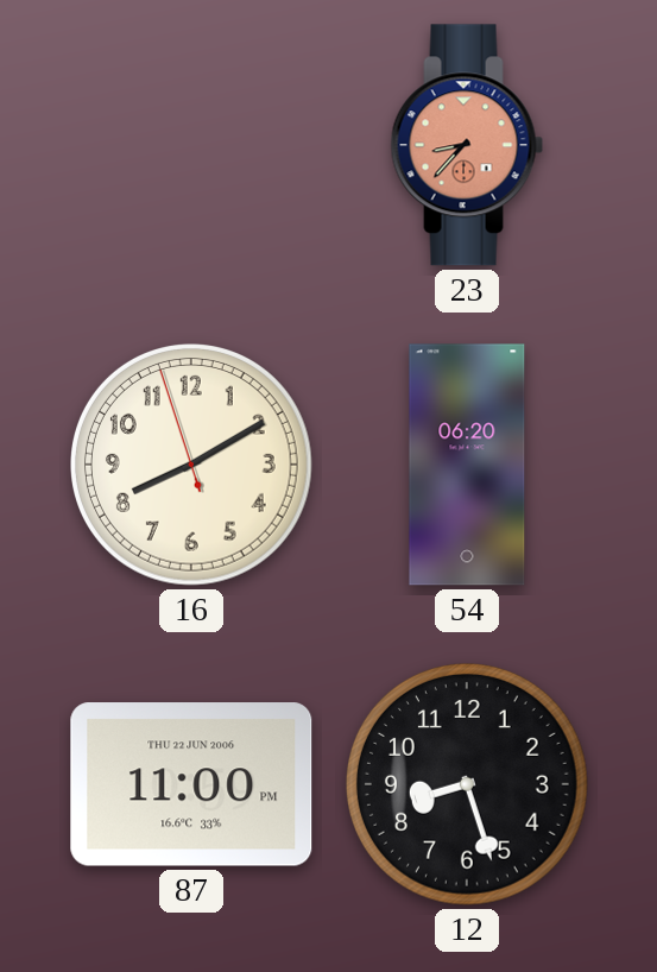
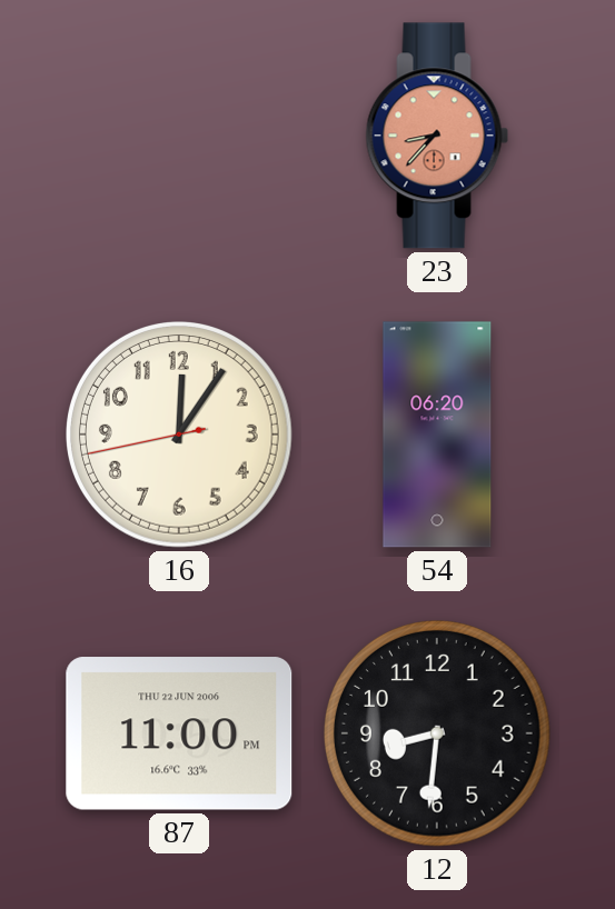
16: 8:09 -> 12:05
12: 8:27 -> 8:31
